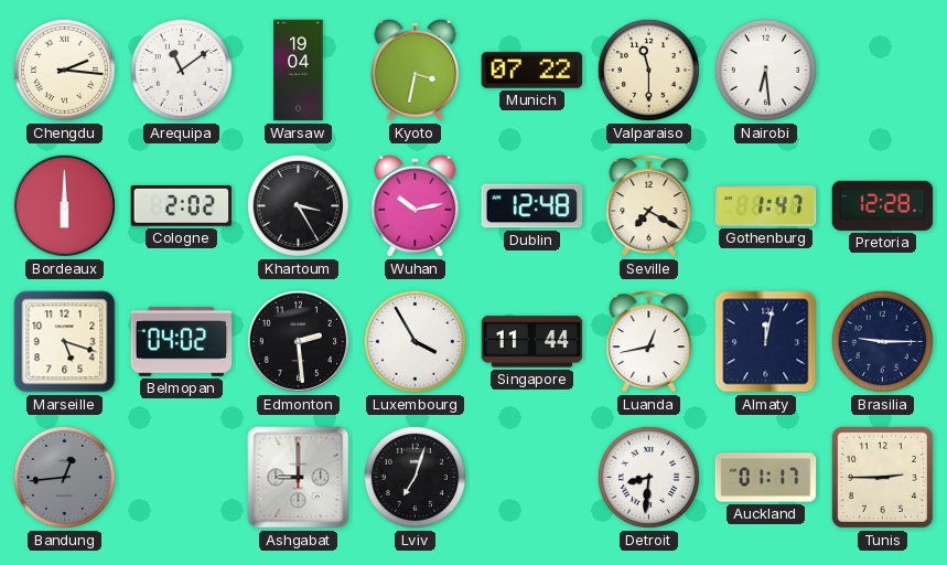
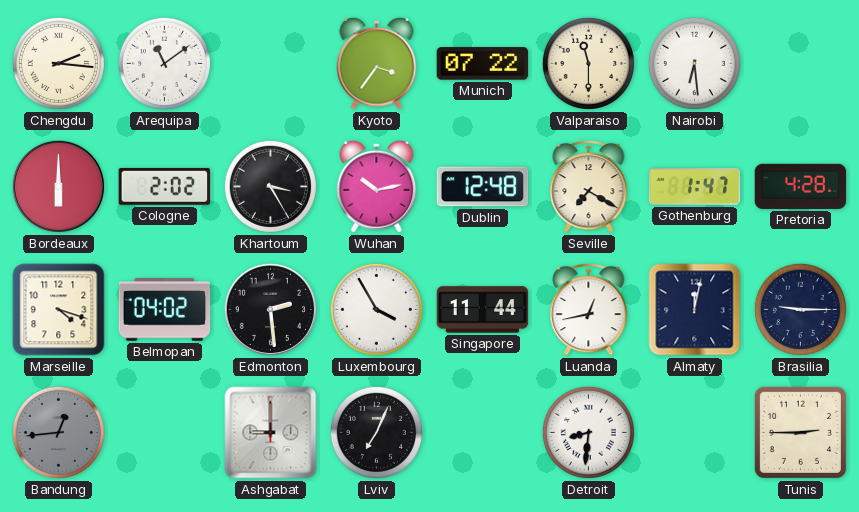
Warsaw: 19:04 -> none
Kyoto: 3:32 -> 3:36
Pretoria: 12:28 -> 4:28
Marseille: 5:18 -> 4:18
Lviv: 7:03 -> 7:04
Auckland: 01:17 -> none
